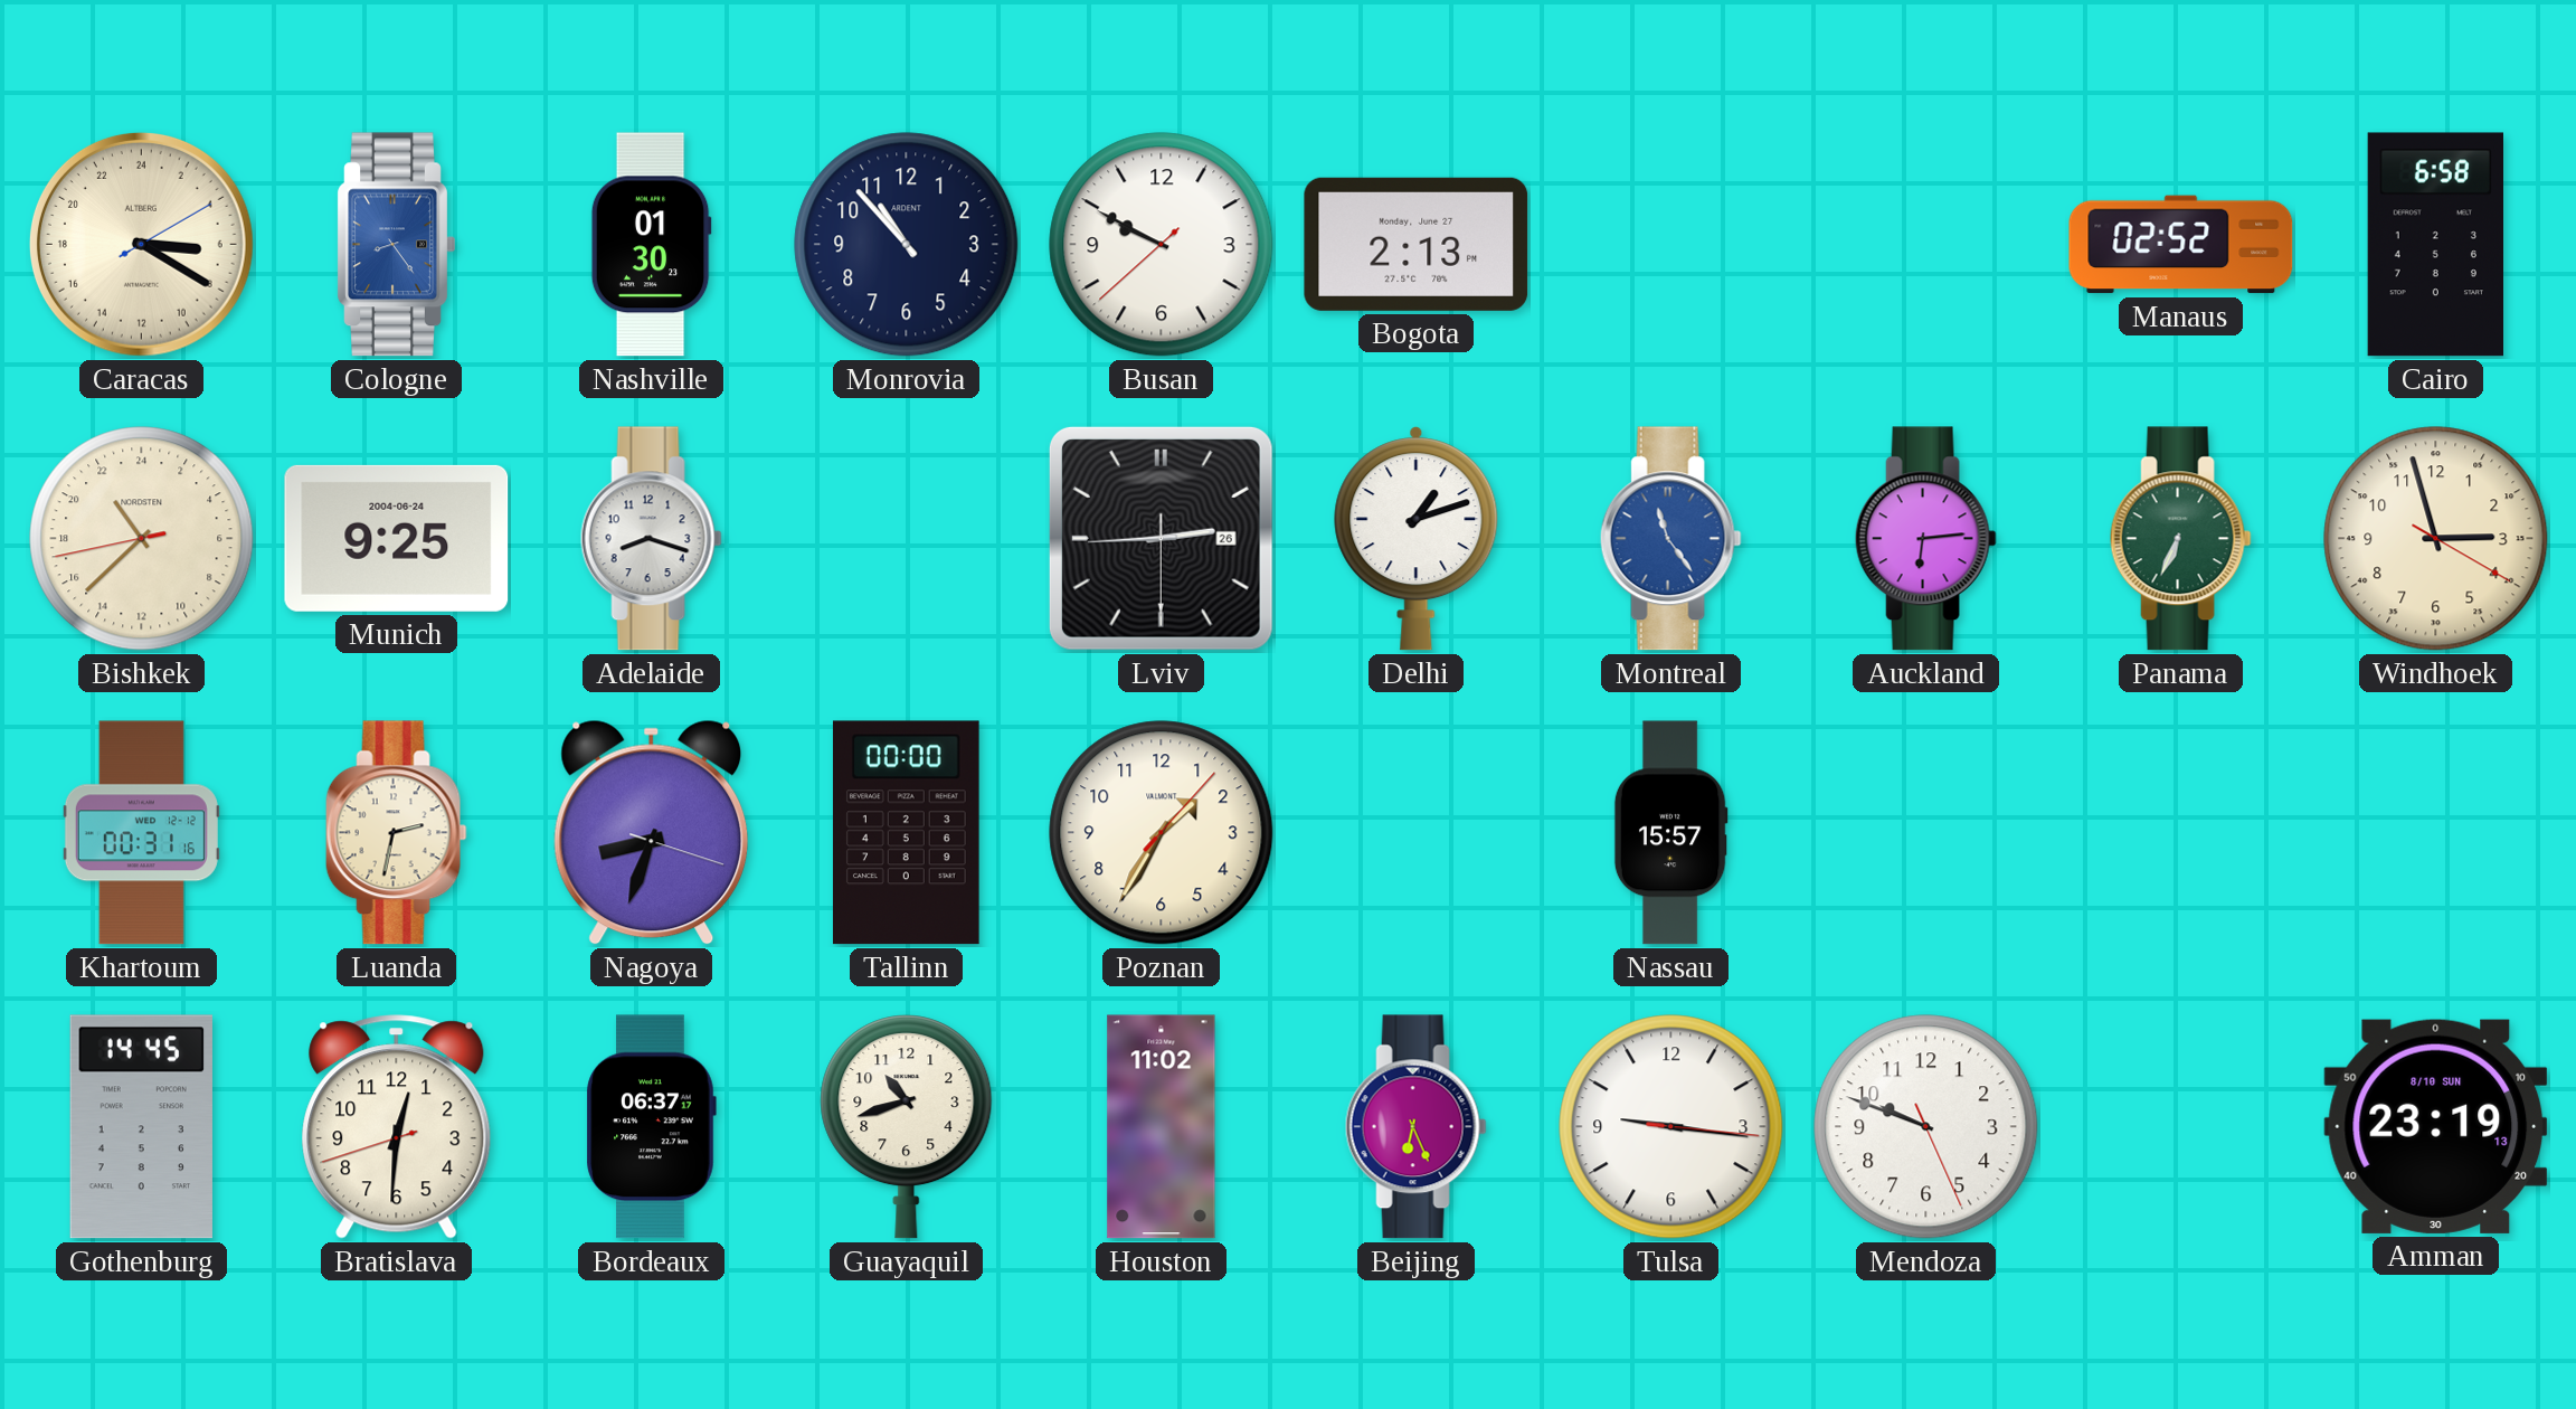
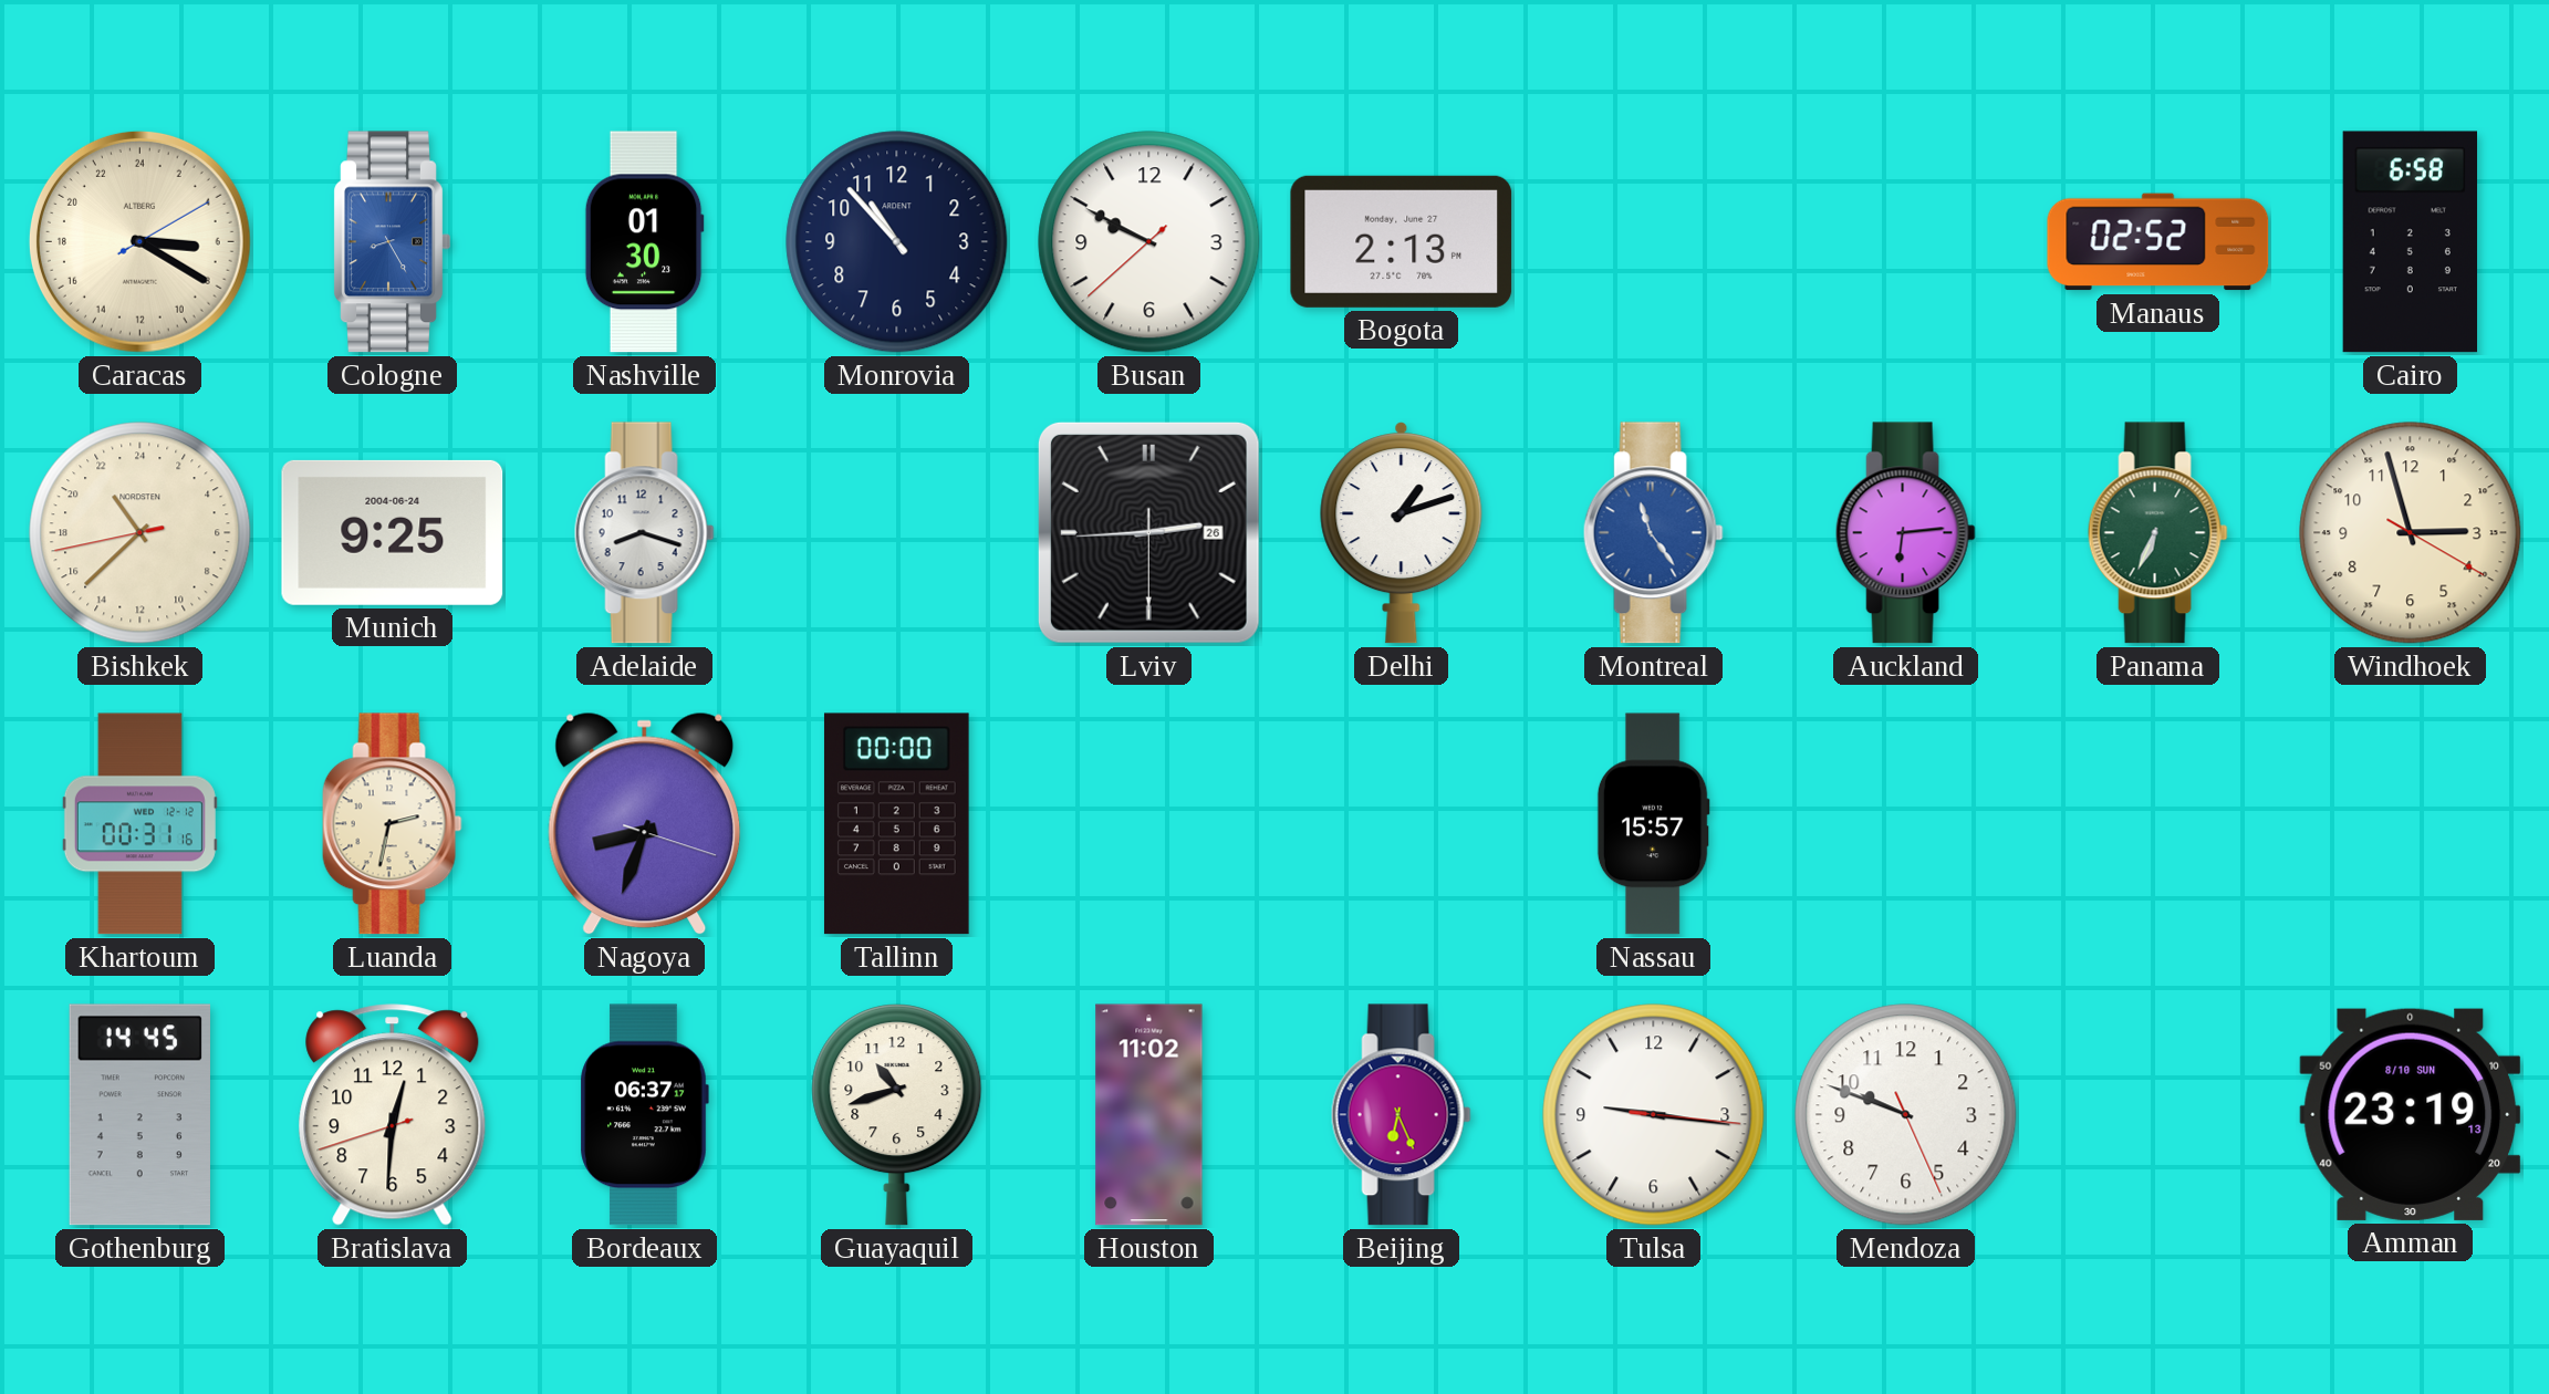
Cologne: 8:24 -> 8:25
Poznan: 1:35 -> none
